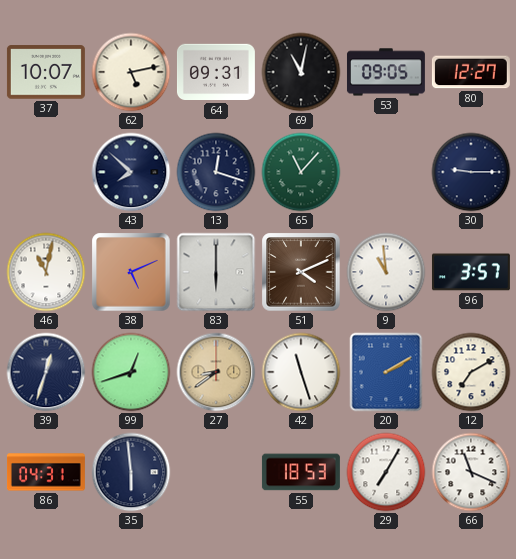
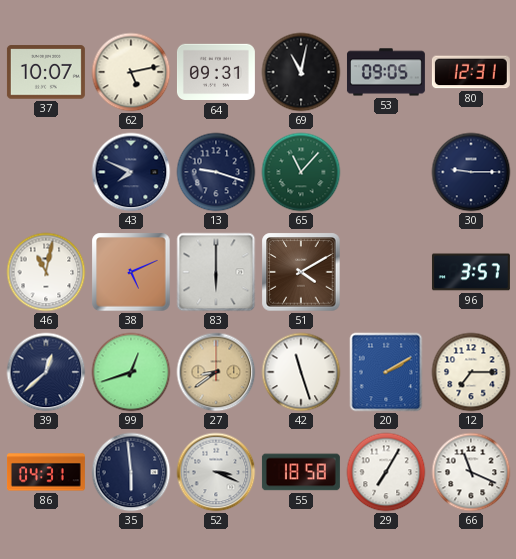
80: 12:27 -> 12:31
43: 7:52 -> 7:49
13: 12:18 -> 9:18
51: 4:11 -> 4:10
9: 10:59 -> none
39: 12:33 -> 12:38
12: 7:10 -> 7:15
52: none -> 3:19
55: 18:53 -> 18:58
